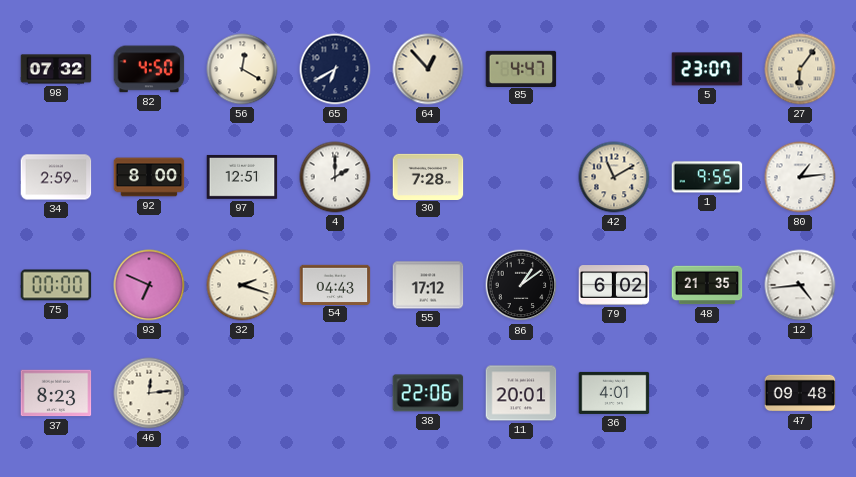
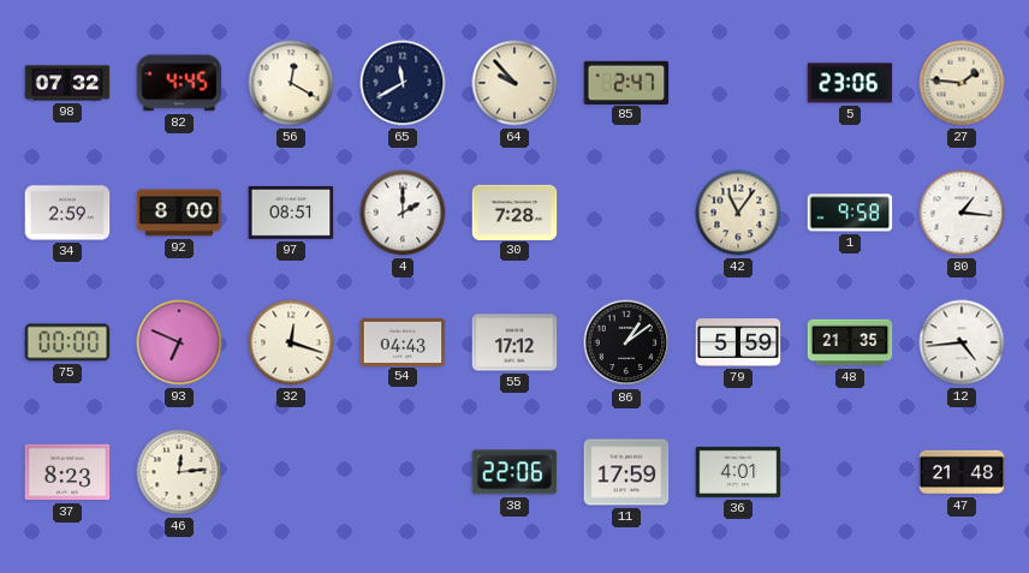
82: 4:50 -> 4:45
65: 6:40 -> 11:40
64: 12:53 -> 9:53
85: 4:47 -> 2:47
5: 23:07 -> 23:06
27: 6:06 -> 1:46
97: 12:51 -> 08:51
42: 11:10 -> 11:06
1: 9:55 -> 9:58
80: 1:14 -> 1:16
32: 2:18 -> 12:18
79: 6:02 -> 5:59
11: 20:01 -> 17:59
47: 09:48 -> 21:48
